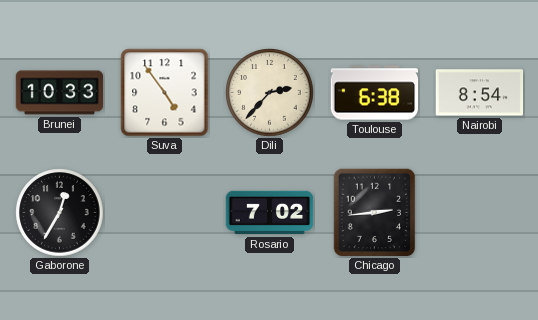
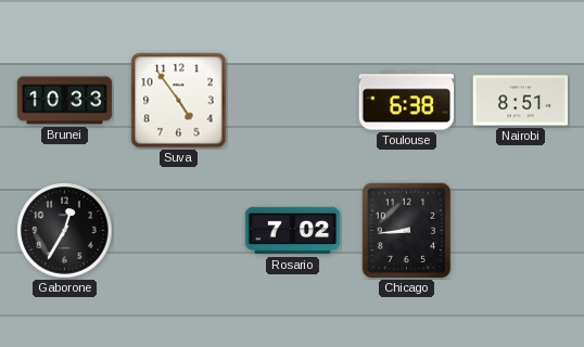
Dili: 2:37 -> none
Nairobi: 8:54 -> 8:51
Chicago: 2:44 -> 8:44
